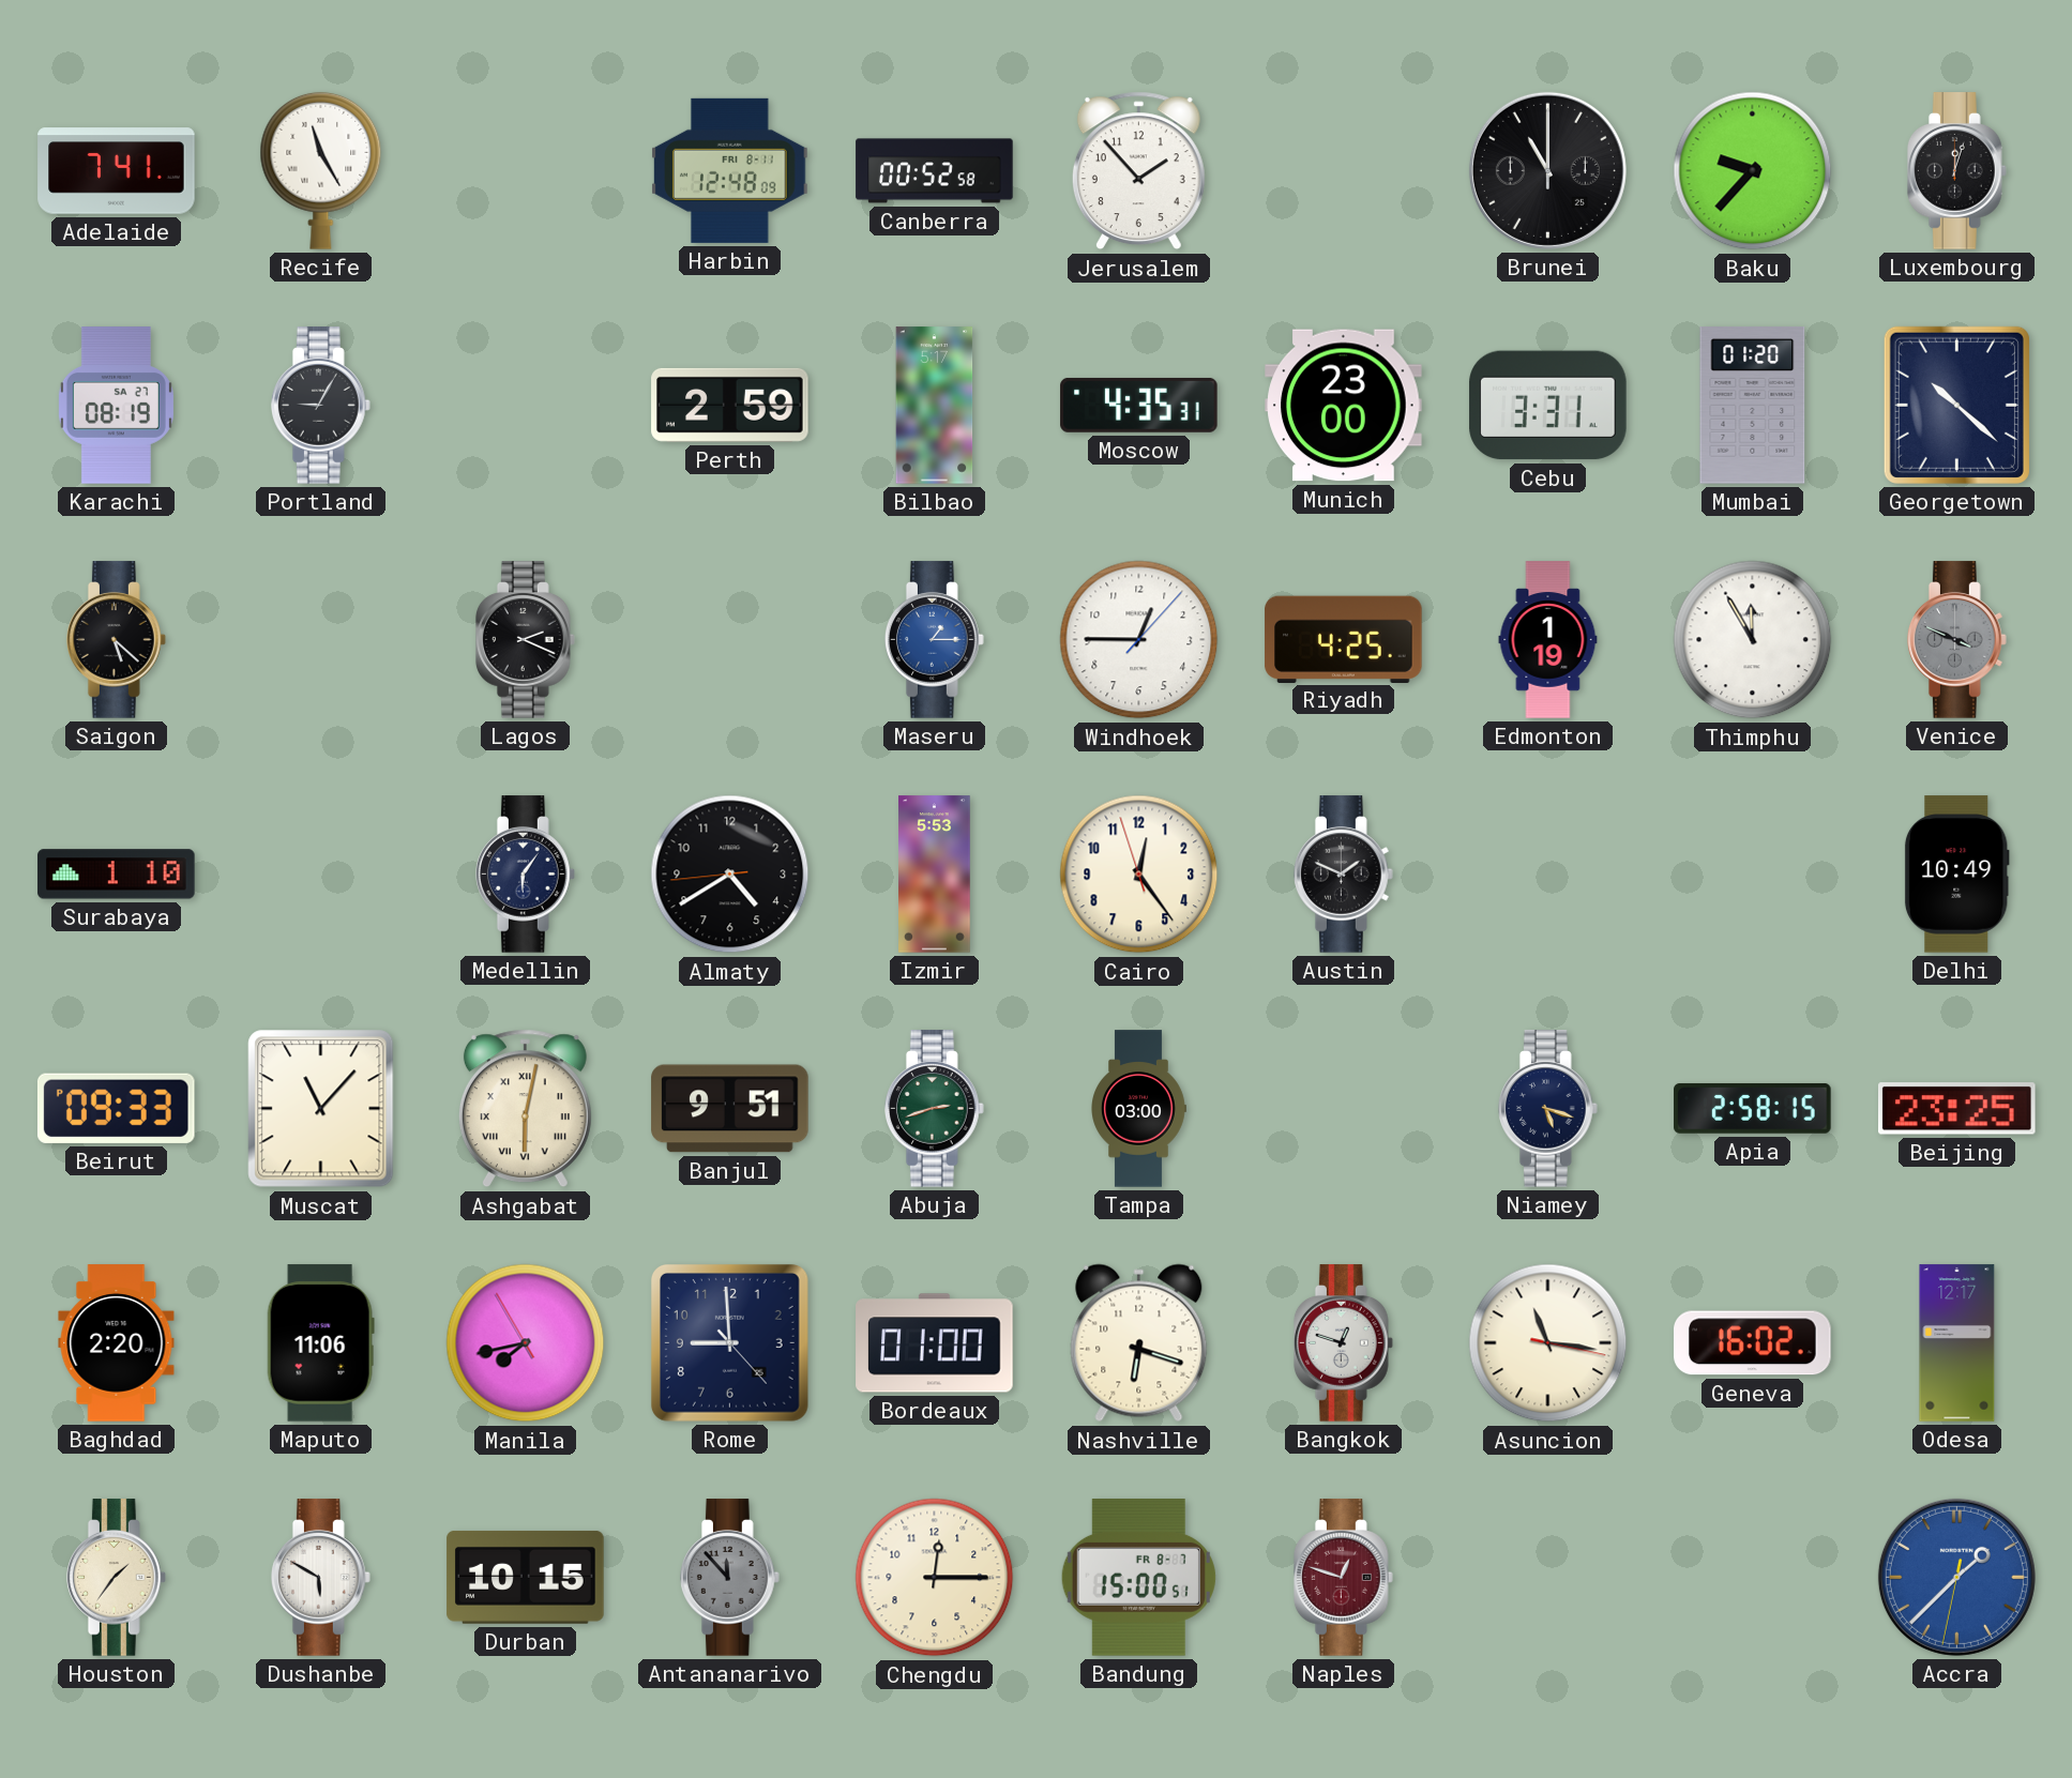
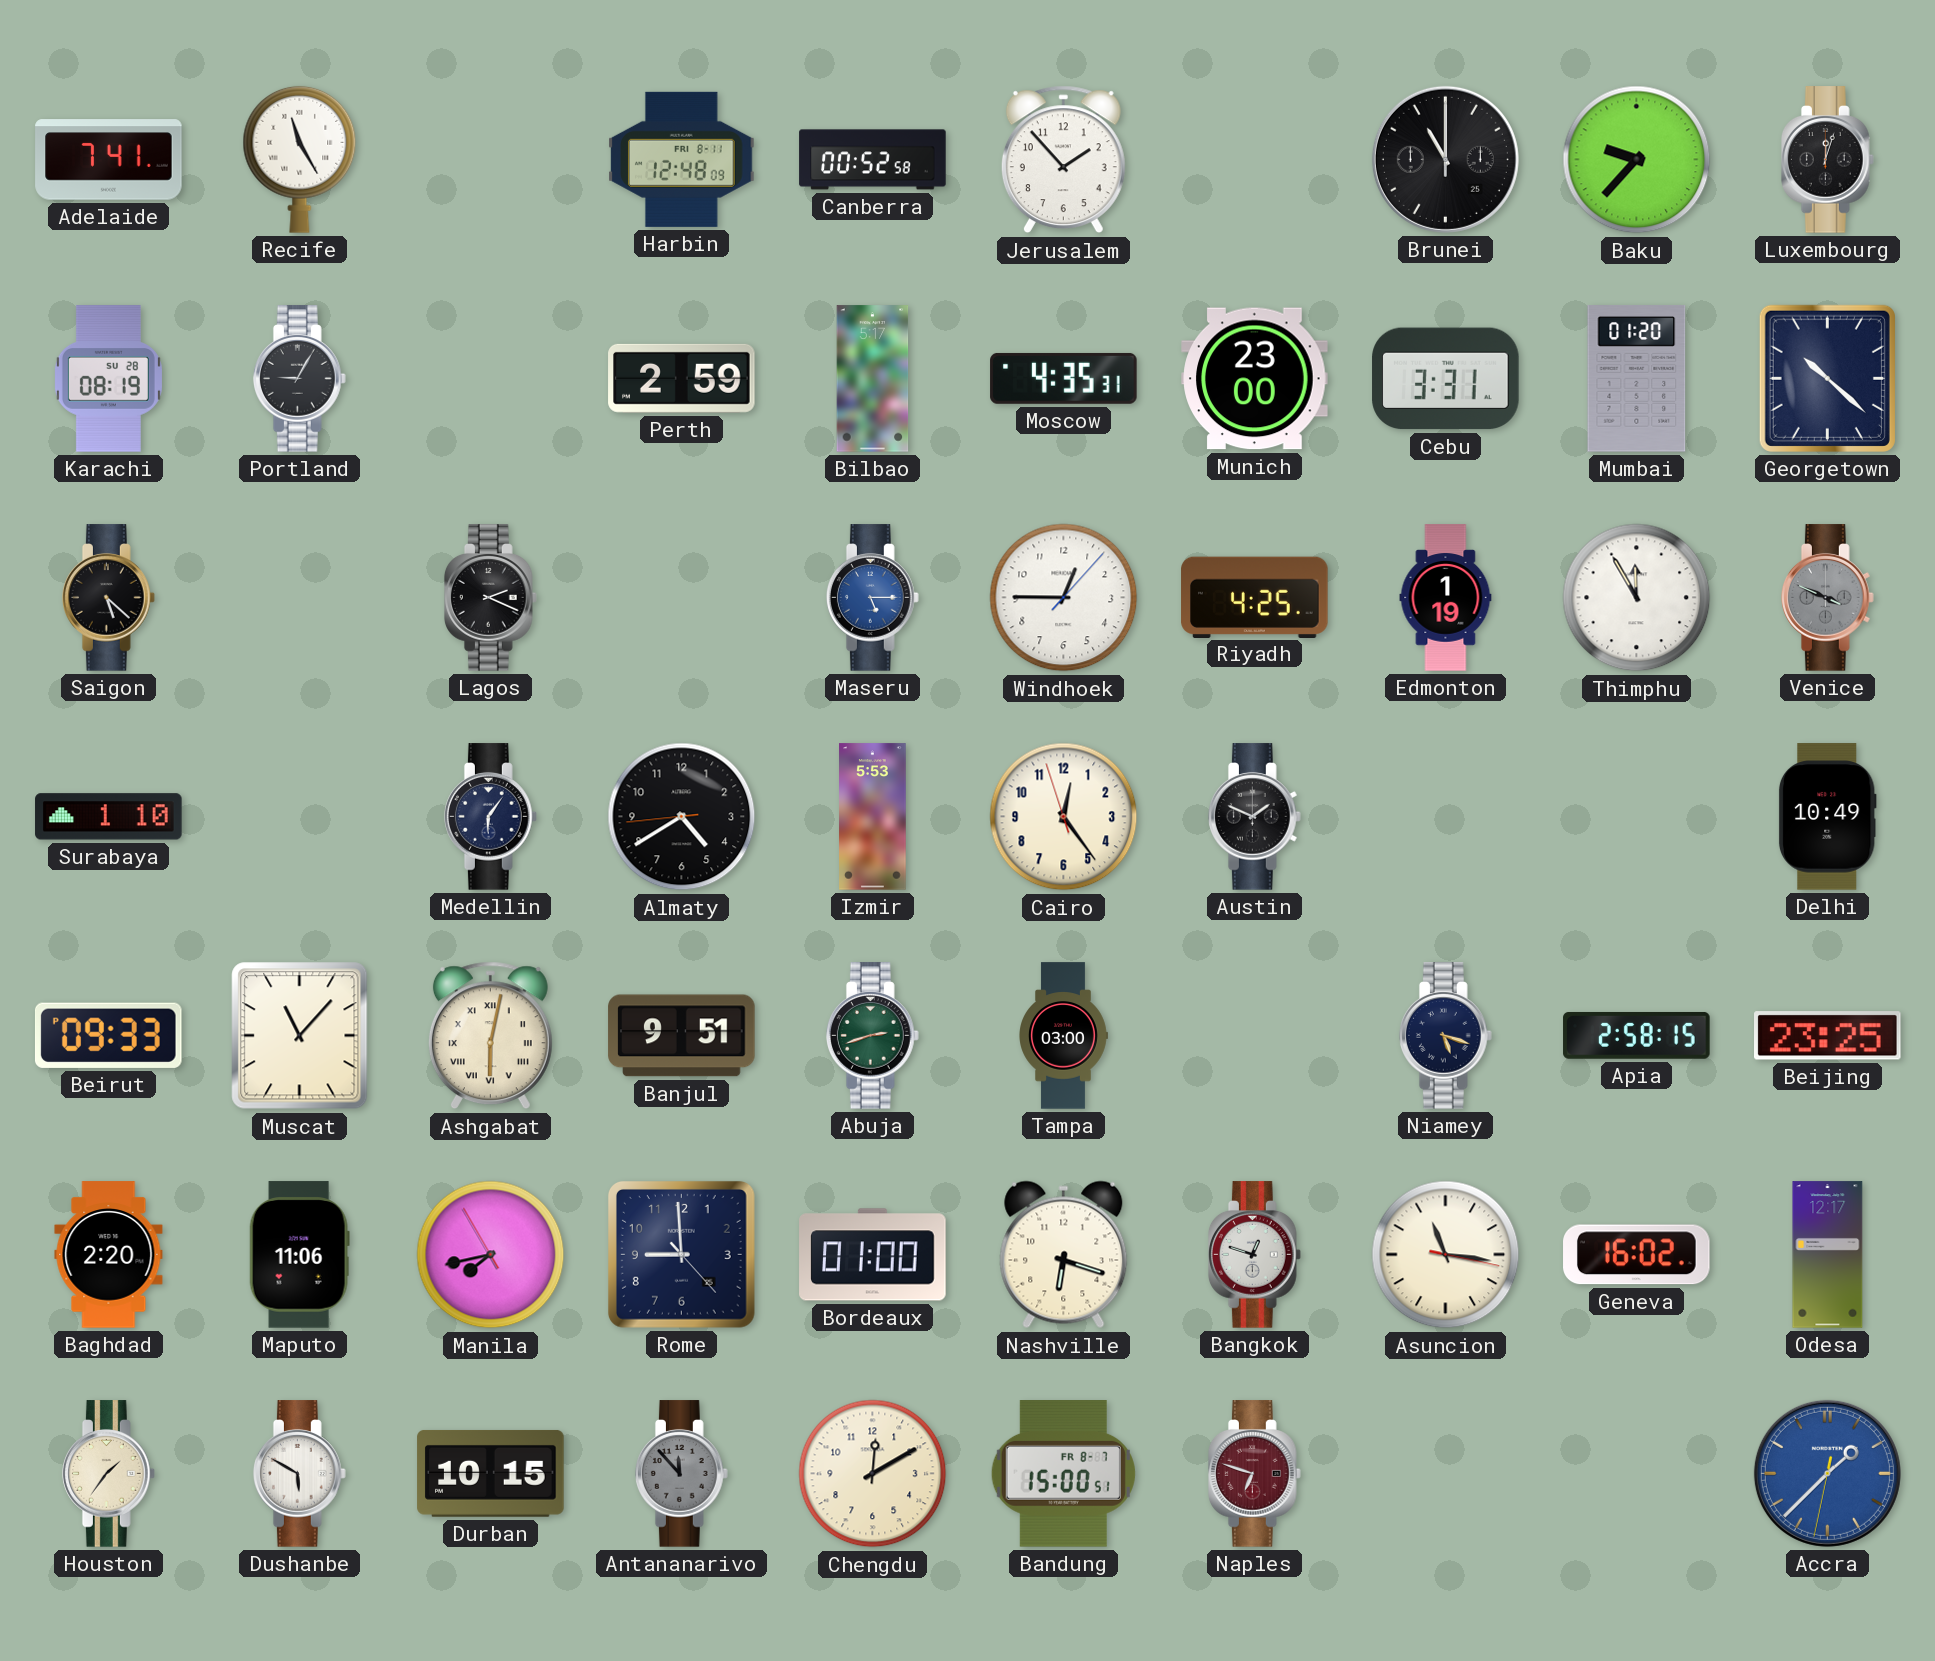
Karachi date: SA 27 -> SU 28
Maseru: 1:15 -> 5:15
Chengdu: 12:15 -> 12:10
Naples: 12:48 -> 6:48
